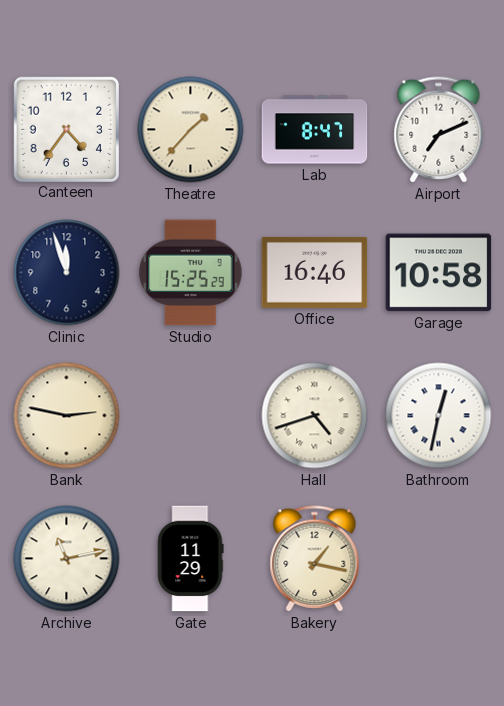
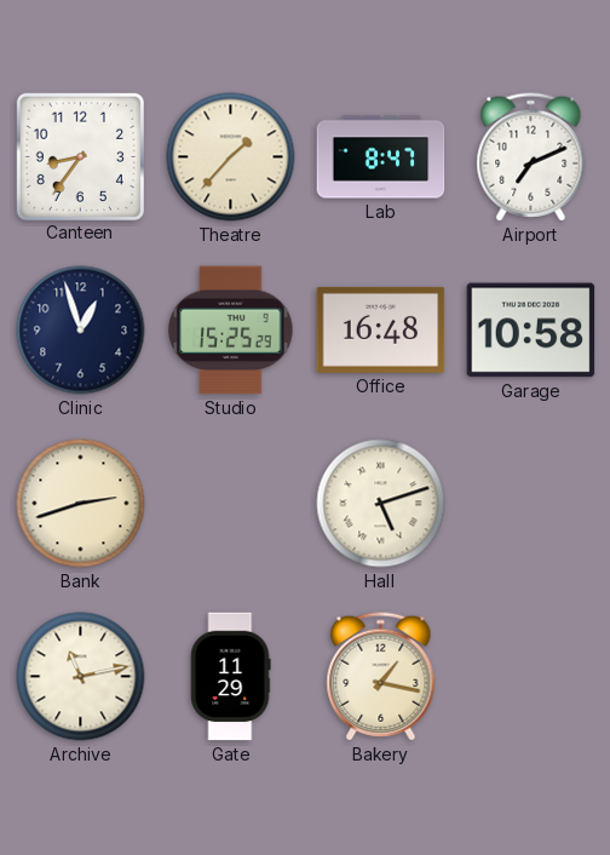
Canteen: 4:36 -> 8:36
Clinic: 11:57 -> 12:57
Office: 16:46 -> 16:48
Bank: 2:47 -> 2:42
Hall: 4:42 -> 5:12
Bathroom: 12:32 -> none
